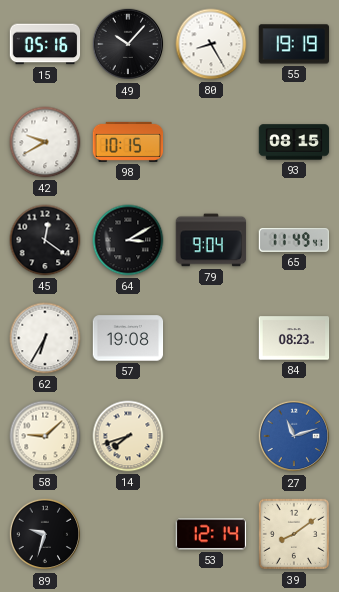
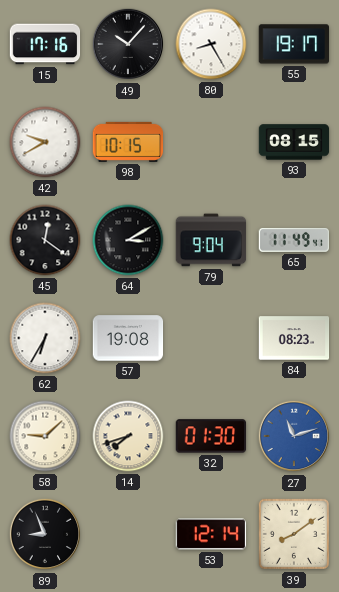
15: 05:16 -> 17:16
55: 19:19 -> 19:17
32: none -> 01:30
89: 9:33 -> 8:56
